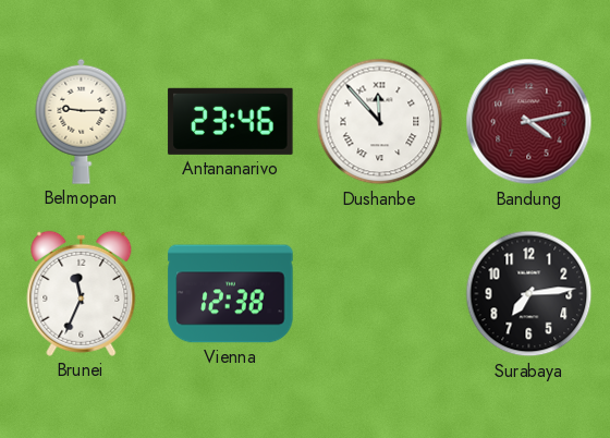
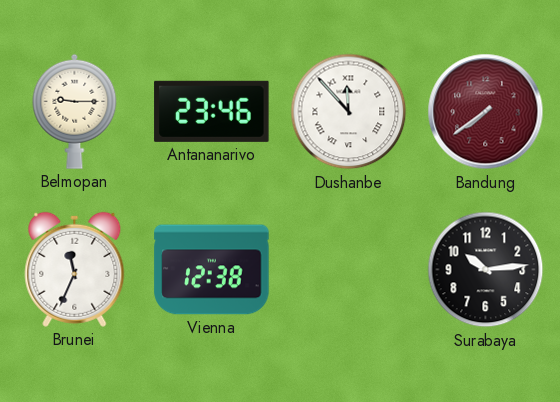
Bandung: 4:13 -> 7:39
Surabaya: 7:14 -> 10:14
